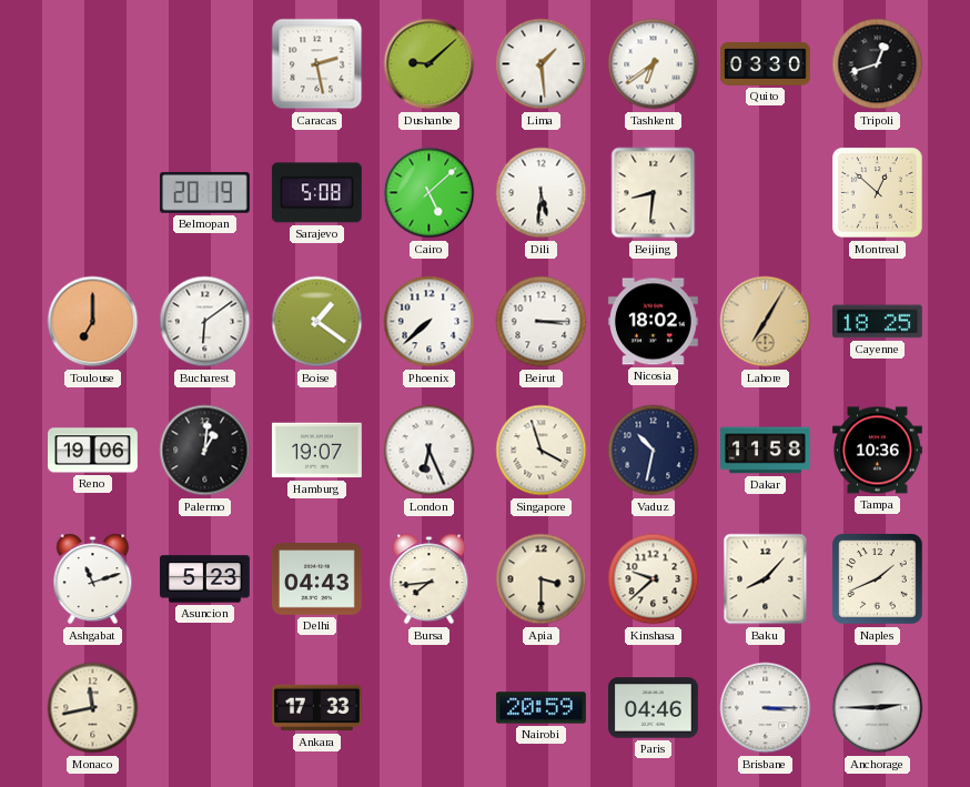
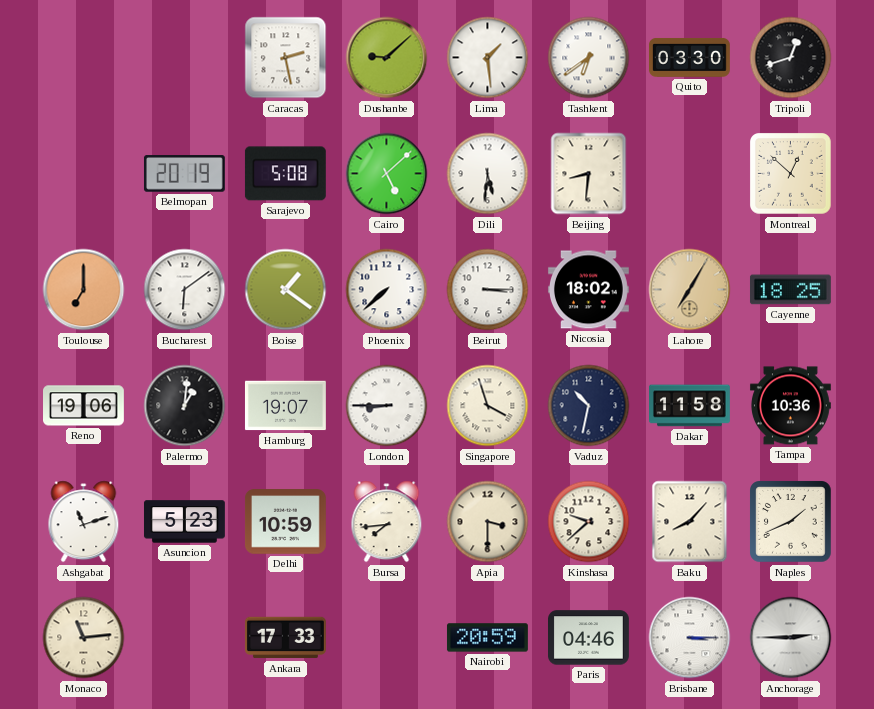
London: 6:26 -> 8:45
Delhi: 04:43 -> 10:59
Monaco: 11:43 -> 11:14
